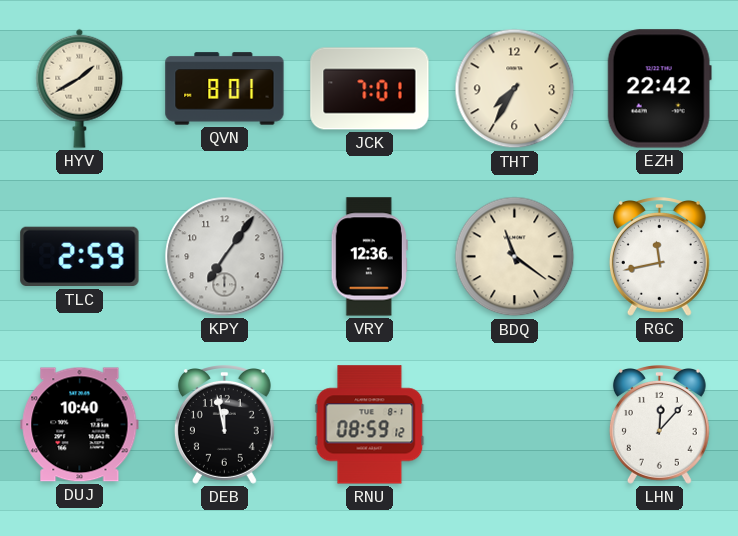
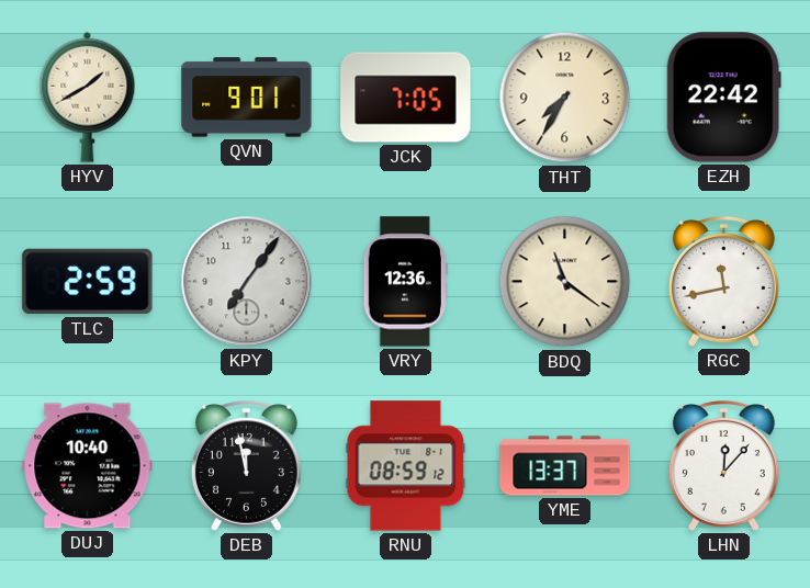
QVN: 8:01 -> 9:01
JCK: 7:01 -> 7:05
YME: none -> 13:37
